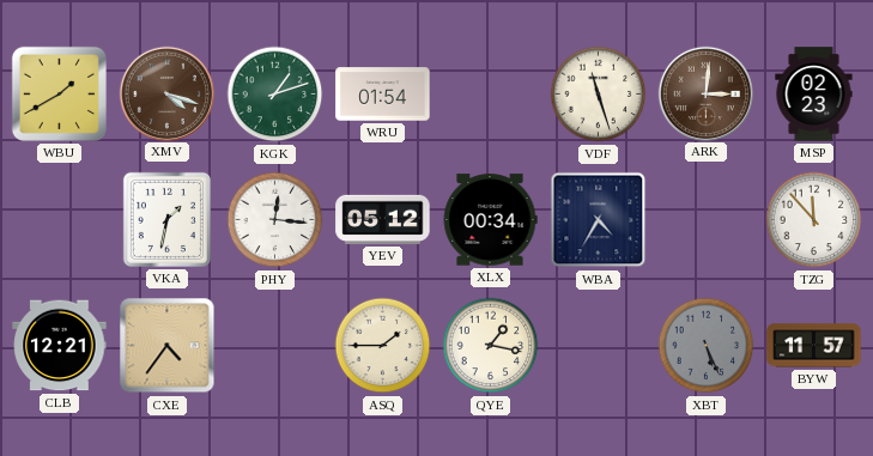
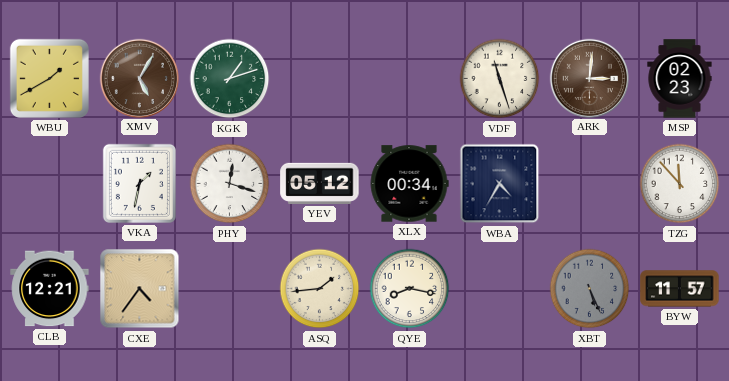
XMV: 4:18 -> 5:05
WRU: 01:54 -> none
PHY: 12:16 -> 12:18
ASQ: 1:45 -> 1:44
QYE: 1:17 -> 8:17
